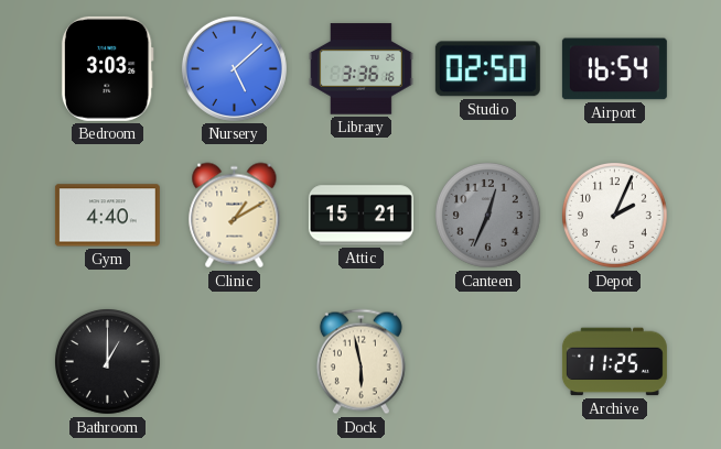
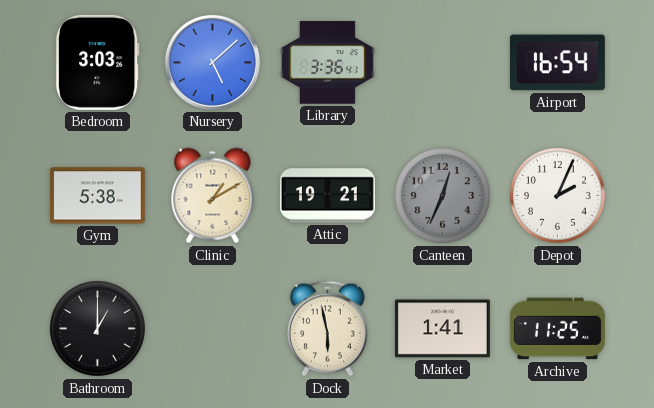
Library: 3:36:16 -> 3:36:41
Studio: 02:50 -> none
Gym: 4:40 -> 5:38
Attic: 15:21 -> 19:21
Market: none -> 1:41
